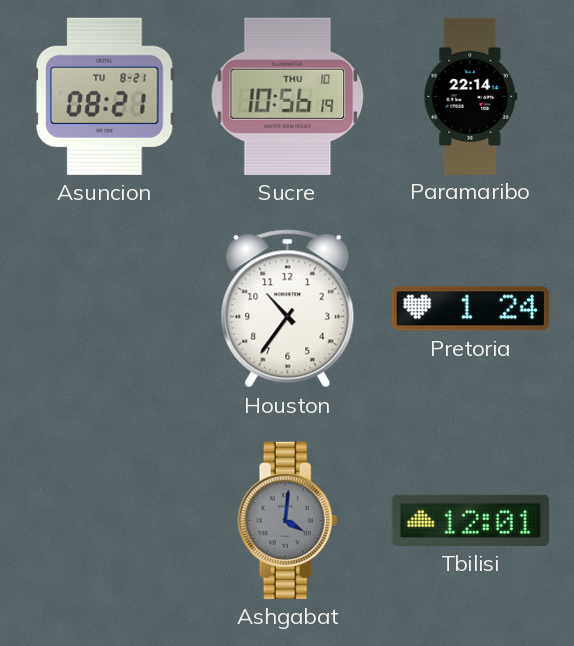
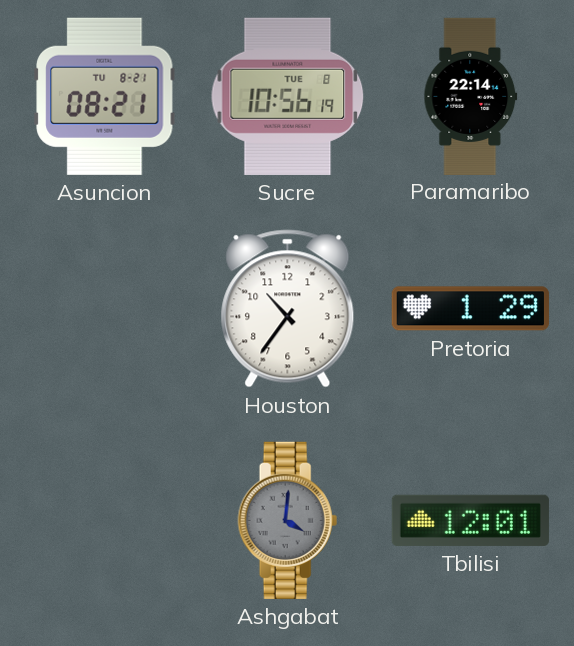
Sucre date: THU 10 -> TUE 8
Pretoria: 1:24 -> 1:29
